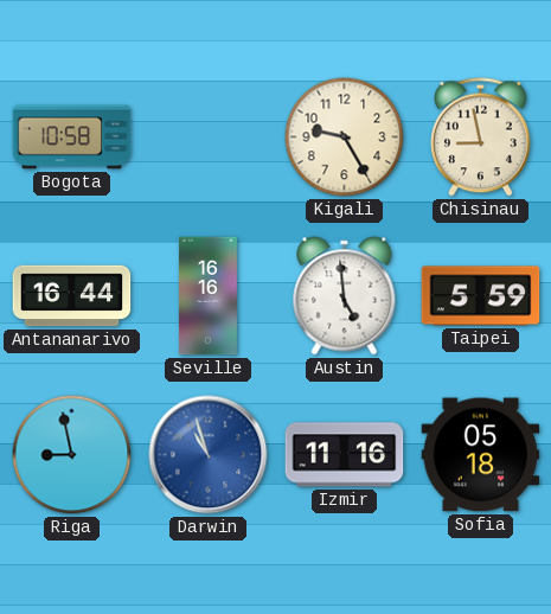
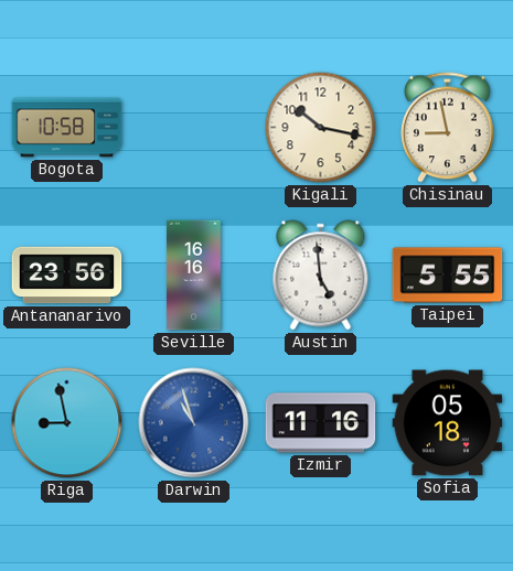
Kigali: 9:25 -> 10:17
Antananarivo: 16:44 -> 23:56
Taipei: 5:59 -> 5:55
